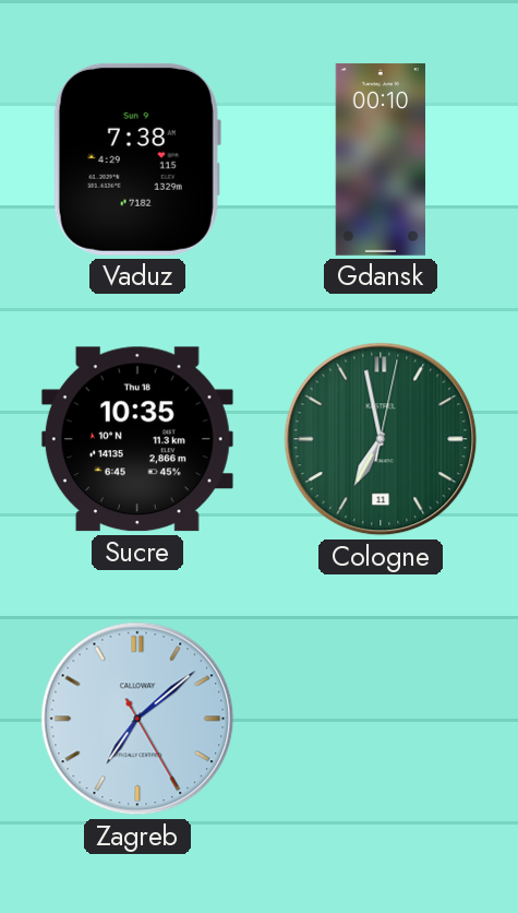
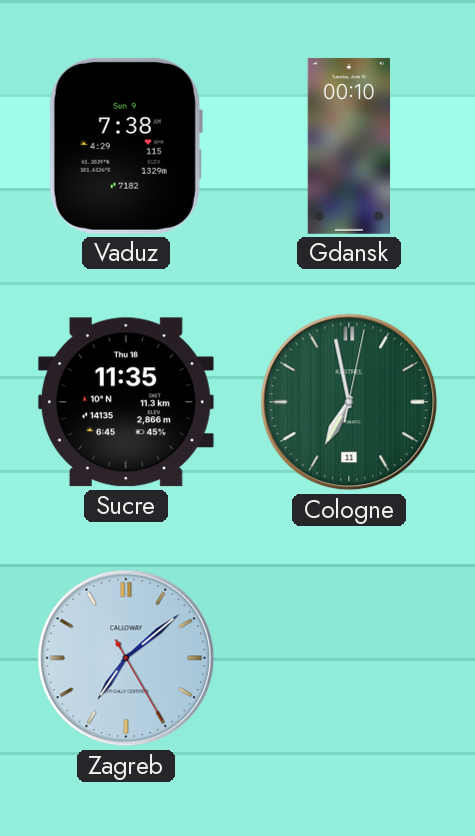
Sucre: 10:35 -> 11:35
